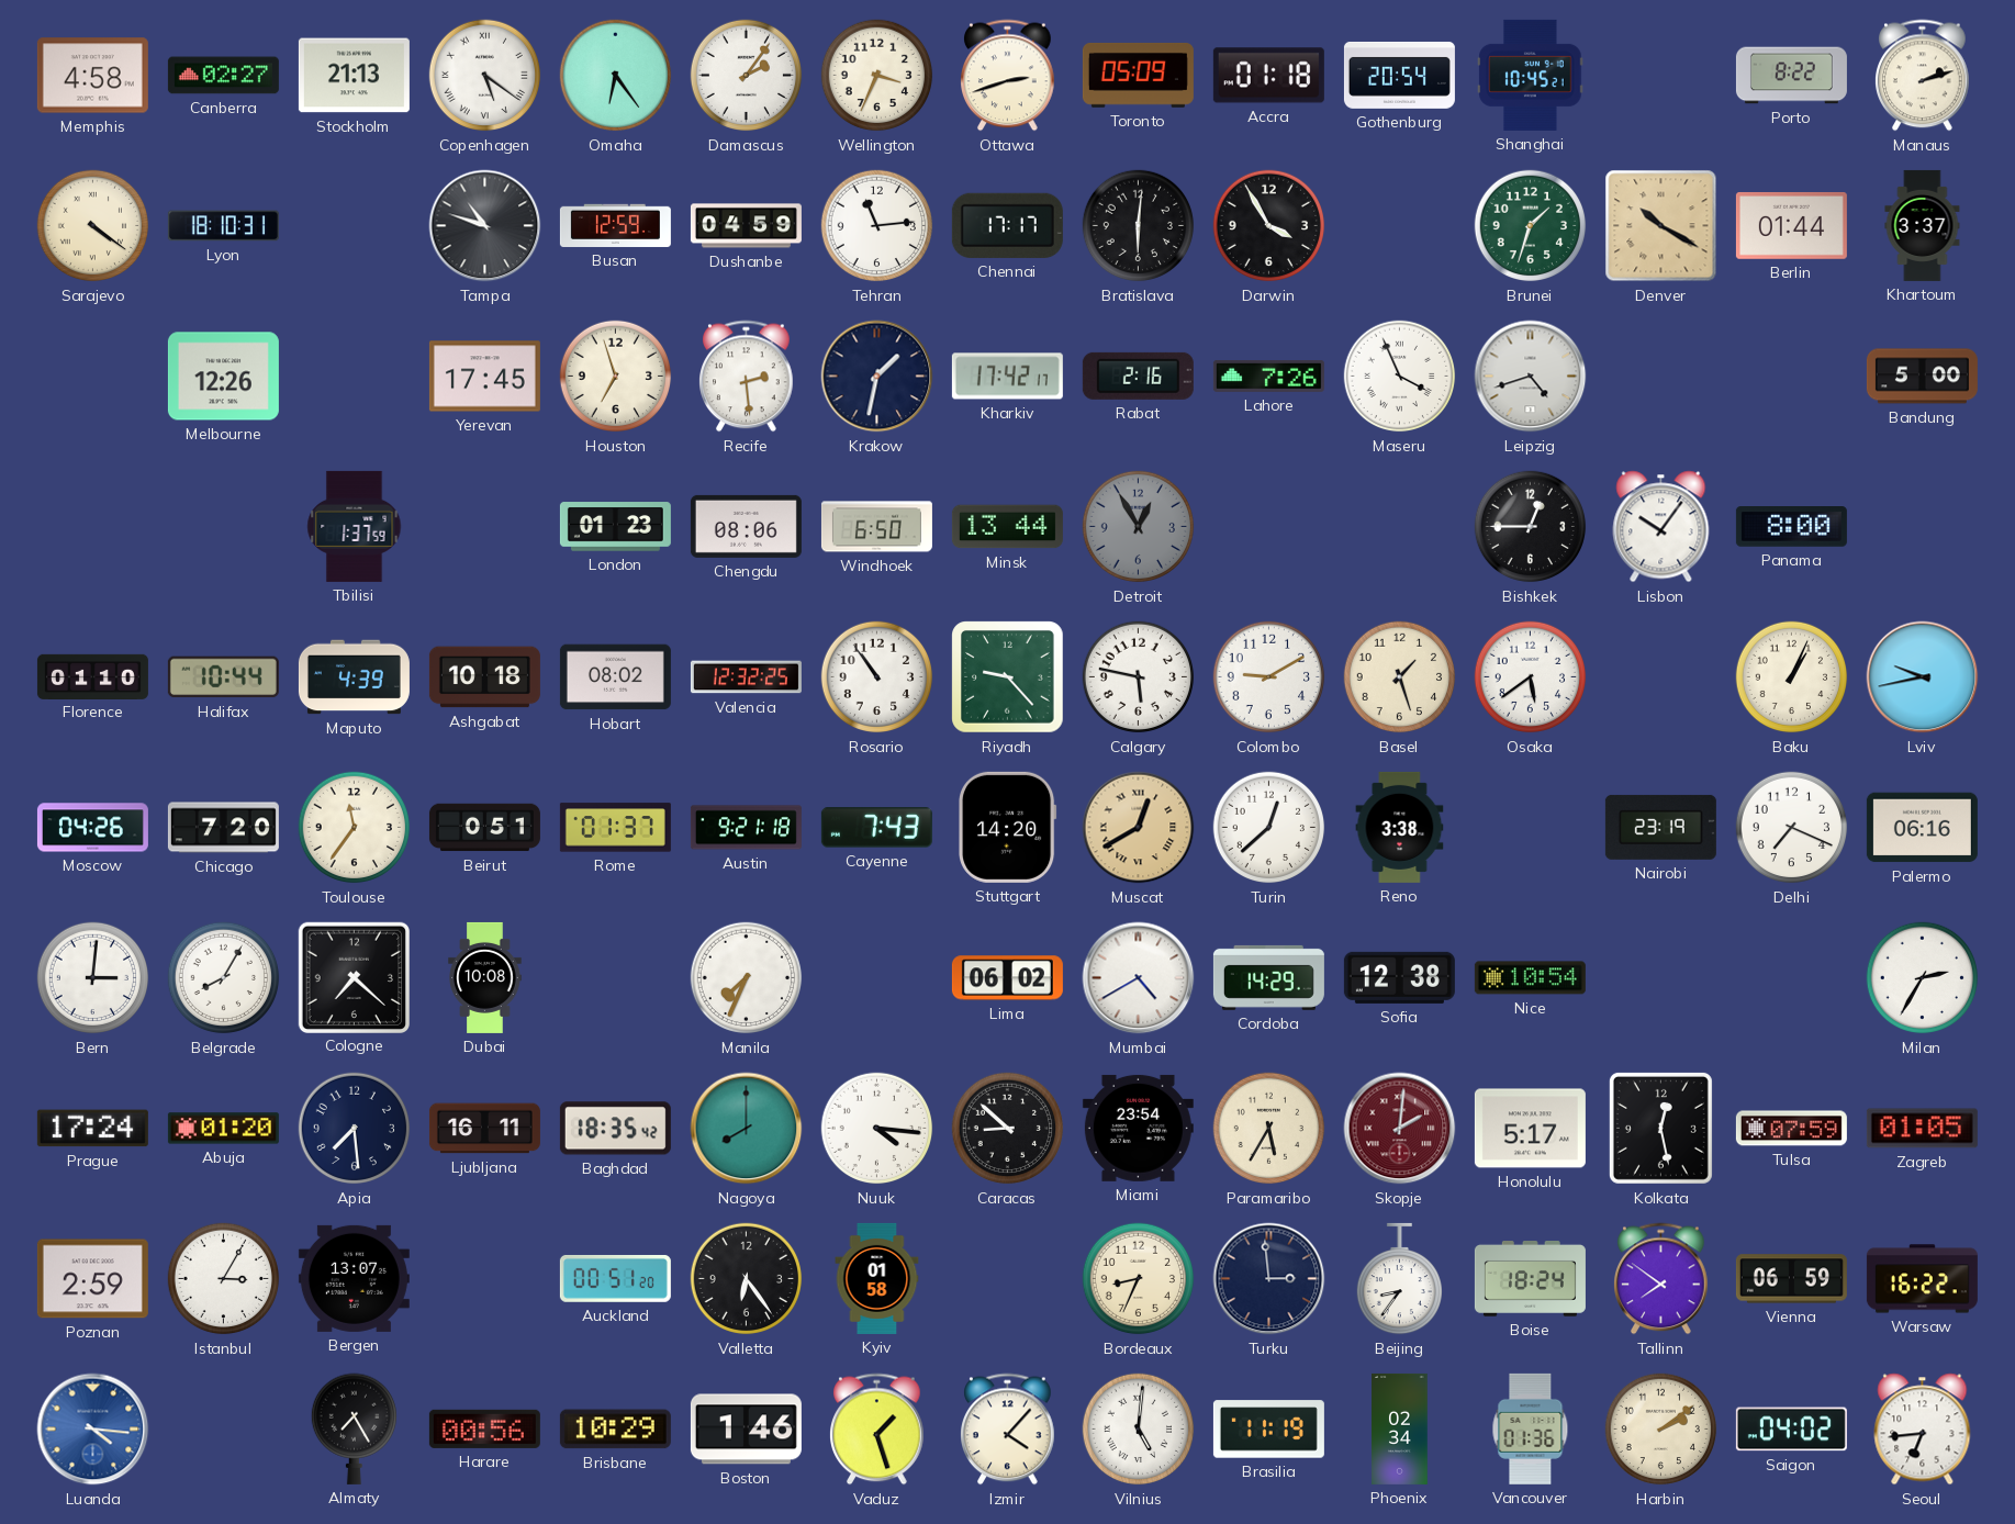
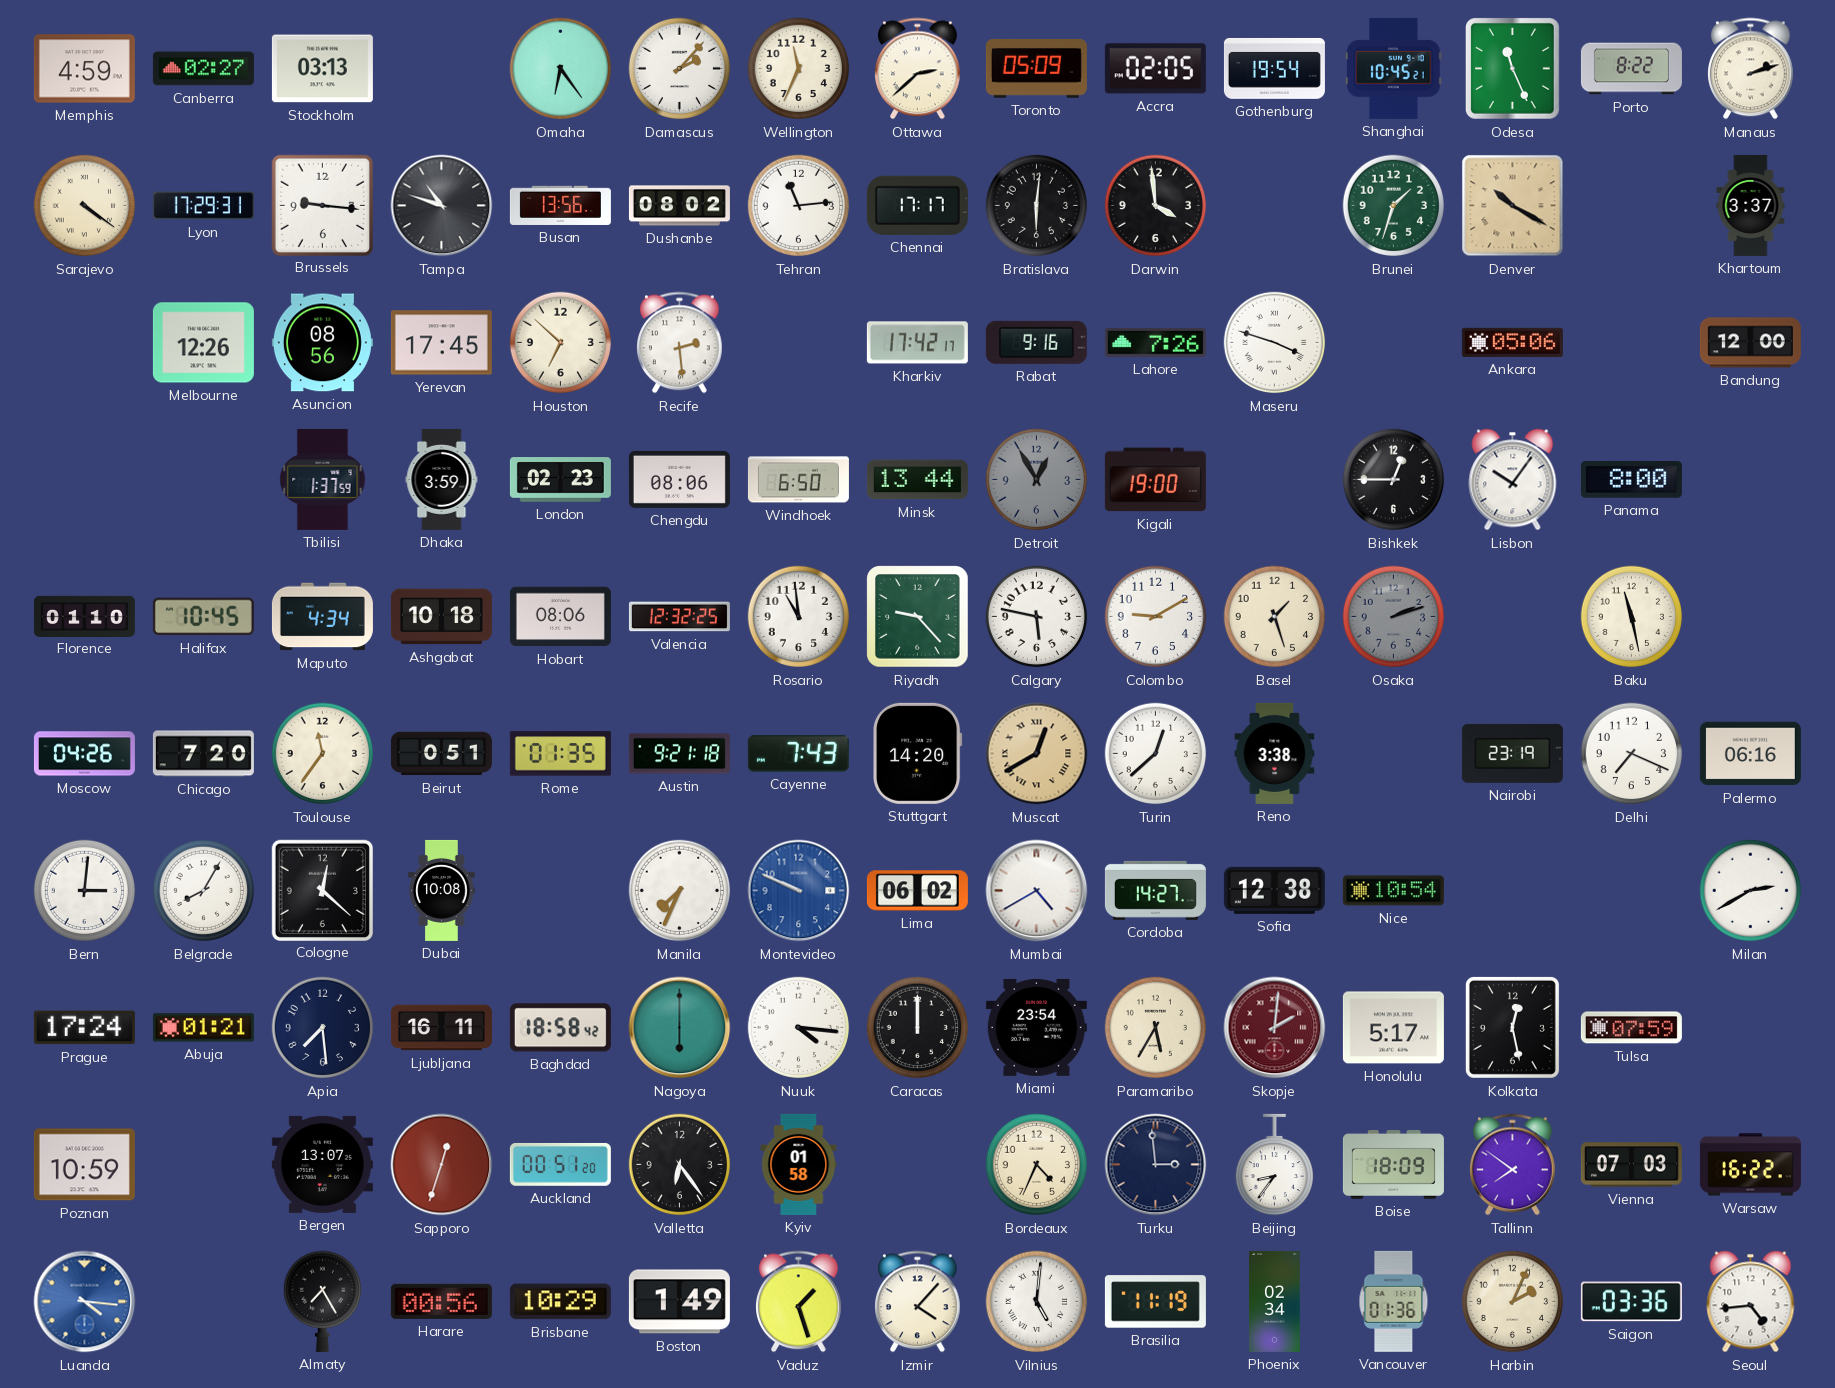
Memphis: 4:58 -> 4:59
Stockholm: 21:13 -> 03:13
Copenhagen: 5:21 -> none
Damascus: 2:06 -> 2:07
Wellington: 3:34 -> 11:34
Ottawa: 2:42 -> 2:38
Accra: 01:18 -> 02:05
Gothenburg: 20:54 -> 19:54
Odesa: none -> 11:26
Lyon: 18:10 -> 17:29
Brussels: none -> 9:16
Busan: 12:59 -> 13:56
Dushanbe: 04:59 -> 08:02
Darwin: 3:55 -> 3:59
Berlin: 01:44 -> none
Asuncion: none -> 08:56
Houston: 6:57 -> 6:52
Krakow: 1:32 -> none
Rabat: 2:16 -> 9:16
Maseru: 3:56 -> 3:48
Leipzig: 4:42 -> none
Ankara: none -> 05:06
Bandung: 5:00 -> 12:00
Dhaka: none -> 3:59
London: 01:23 -> 02:23
Kigali: none -> 19:00
Halifax: 10:44 -> 10:45
Maputo: 4:39 -> 4:34
Hobart: 08:02 -> 08:06
Rosario: 10:54 -> 10:59
Osaka: 5:39 -> 2:12
Osaka dial: white -> grey
Baku: 1:04 -> 11:28
Lviv: 9:43 -> none
Rome: 01:37 -> 01:35
Cologne: 7:22 -> 12:22
Montevideo: none -> 9:49
Cordoba: 14:29 -> 14:27
Milan: 2:35 -> 2:40
Abuja: 01:20 -> 01:21
Baghdad: 18:35 -> 18:58
Nagoya: 8:00 -> 6:00
Caracas: 8:52 -> 12:00
Zagreb: 01:05 -> none
Poznan: 2:59 -> 10:59
Istanbul: 3:05 -> none
Sapporo: none -> 12:33
Bordeaux: 8:34 -> 4:34
Boise: 18:24 -> 18:09
Vienna: 06:59 -> 07:03
Boston: 1:46 -> 1:49
Harbin: 2:09 -> 2:04
Saigon: 04:02 -> 03:36
Seoul: 6:44 -> 4:44
